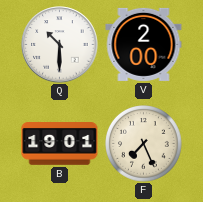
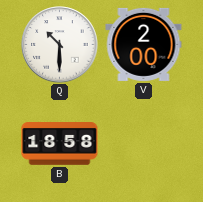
B: 19:01 -> 18:58
F: 7:26 -> none
